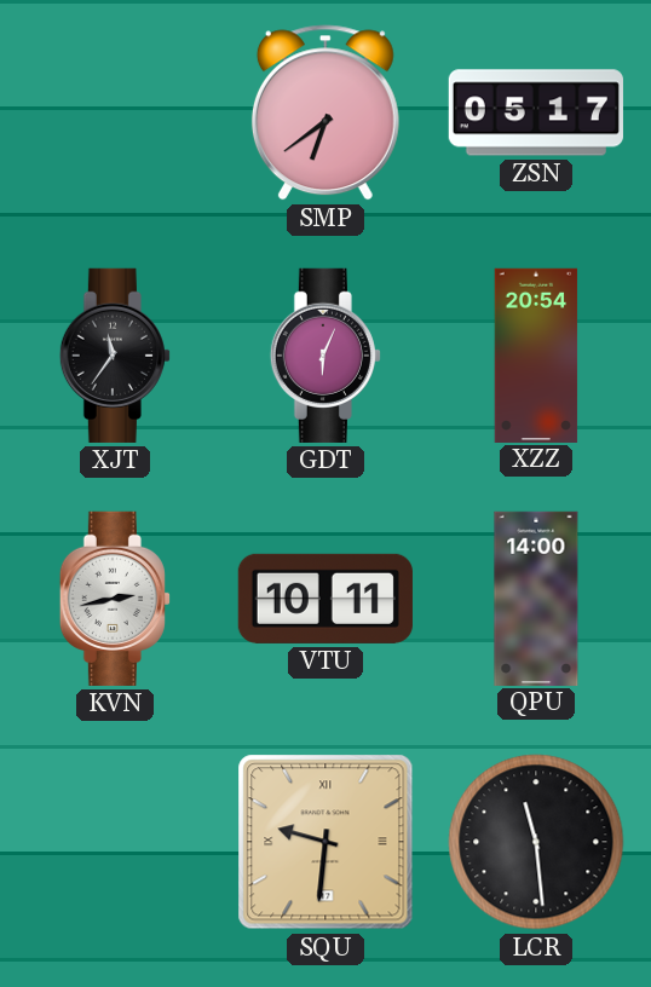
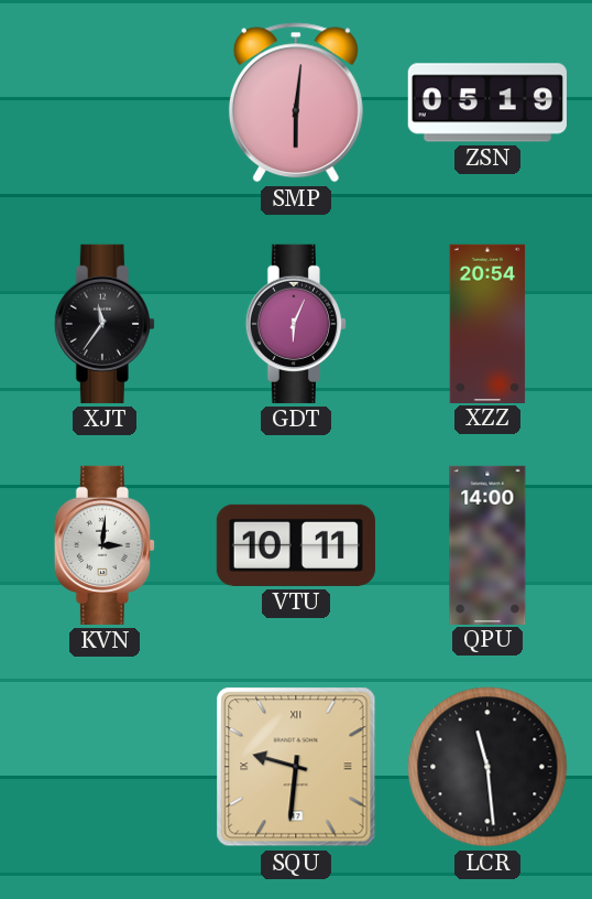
SMP: 6:39 -> 6:01
ZSN: 05:17 -> 05:19
KVN: 2:43 -> 3:01
